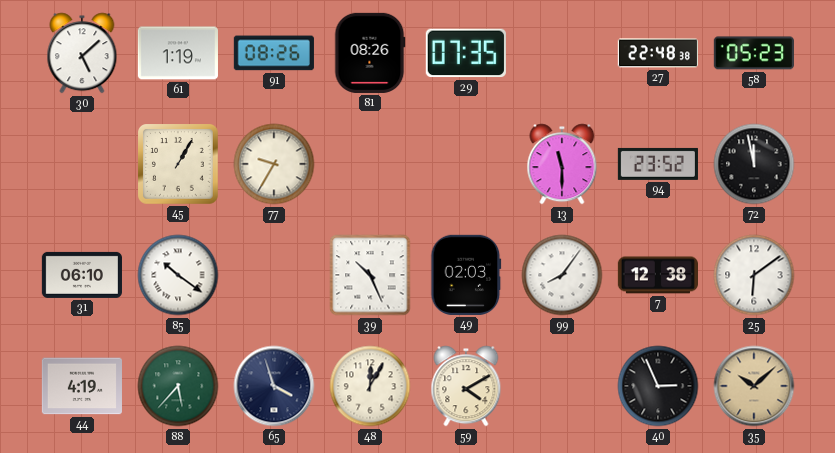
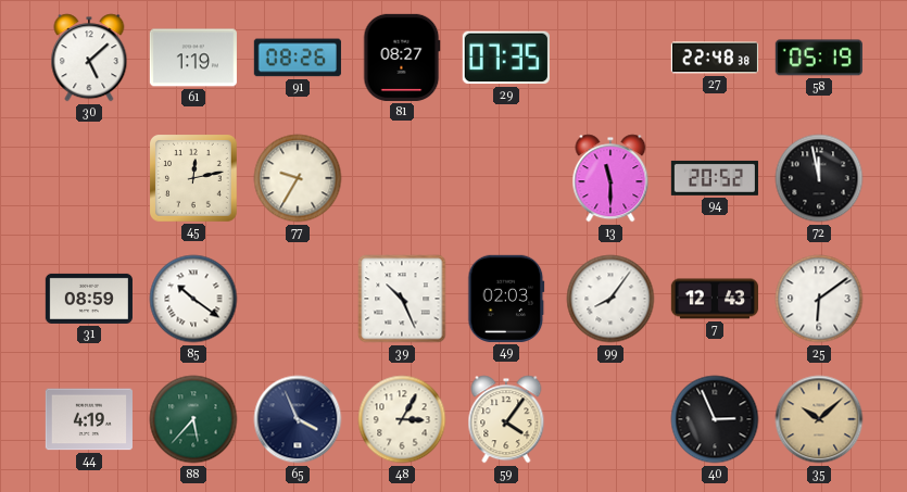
81: 08:26 -> 08:27
58: 05:23 -> 05:19
45: 1:05 -> 12:13
94: 23:52 -> 20:52
31: 06:10 -> 08:59
7: 12:38 -> 12:43
65: 3:57 -> 3:56
48: 12:05 -> 3:05
59: 4:10 -> 4:06
